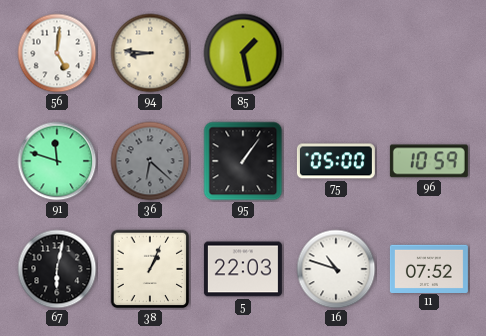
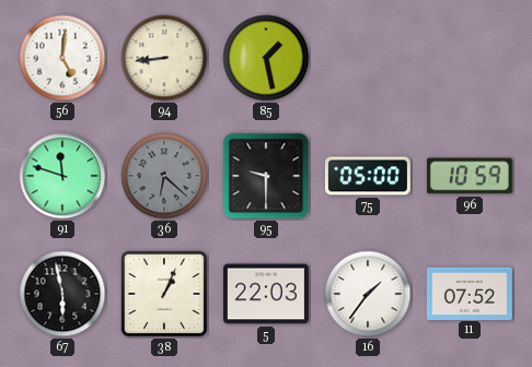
94: 8:46 -> 8:44
95: 1:06 -> 9:30
67: 6:02 -> 5:58
16: 10:48 -> 1:36
